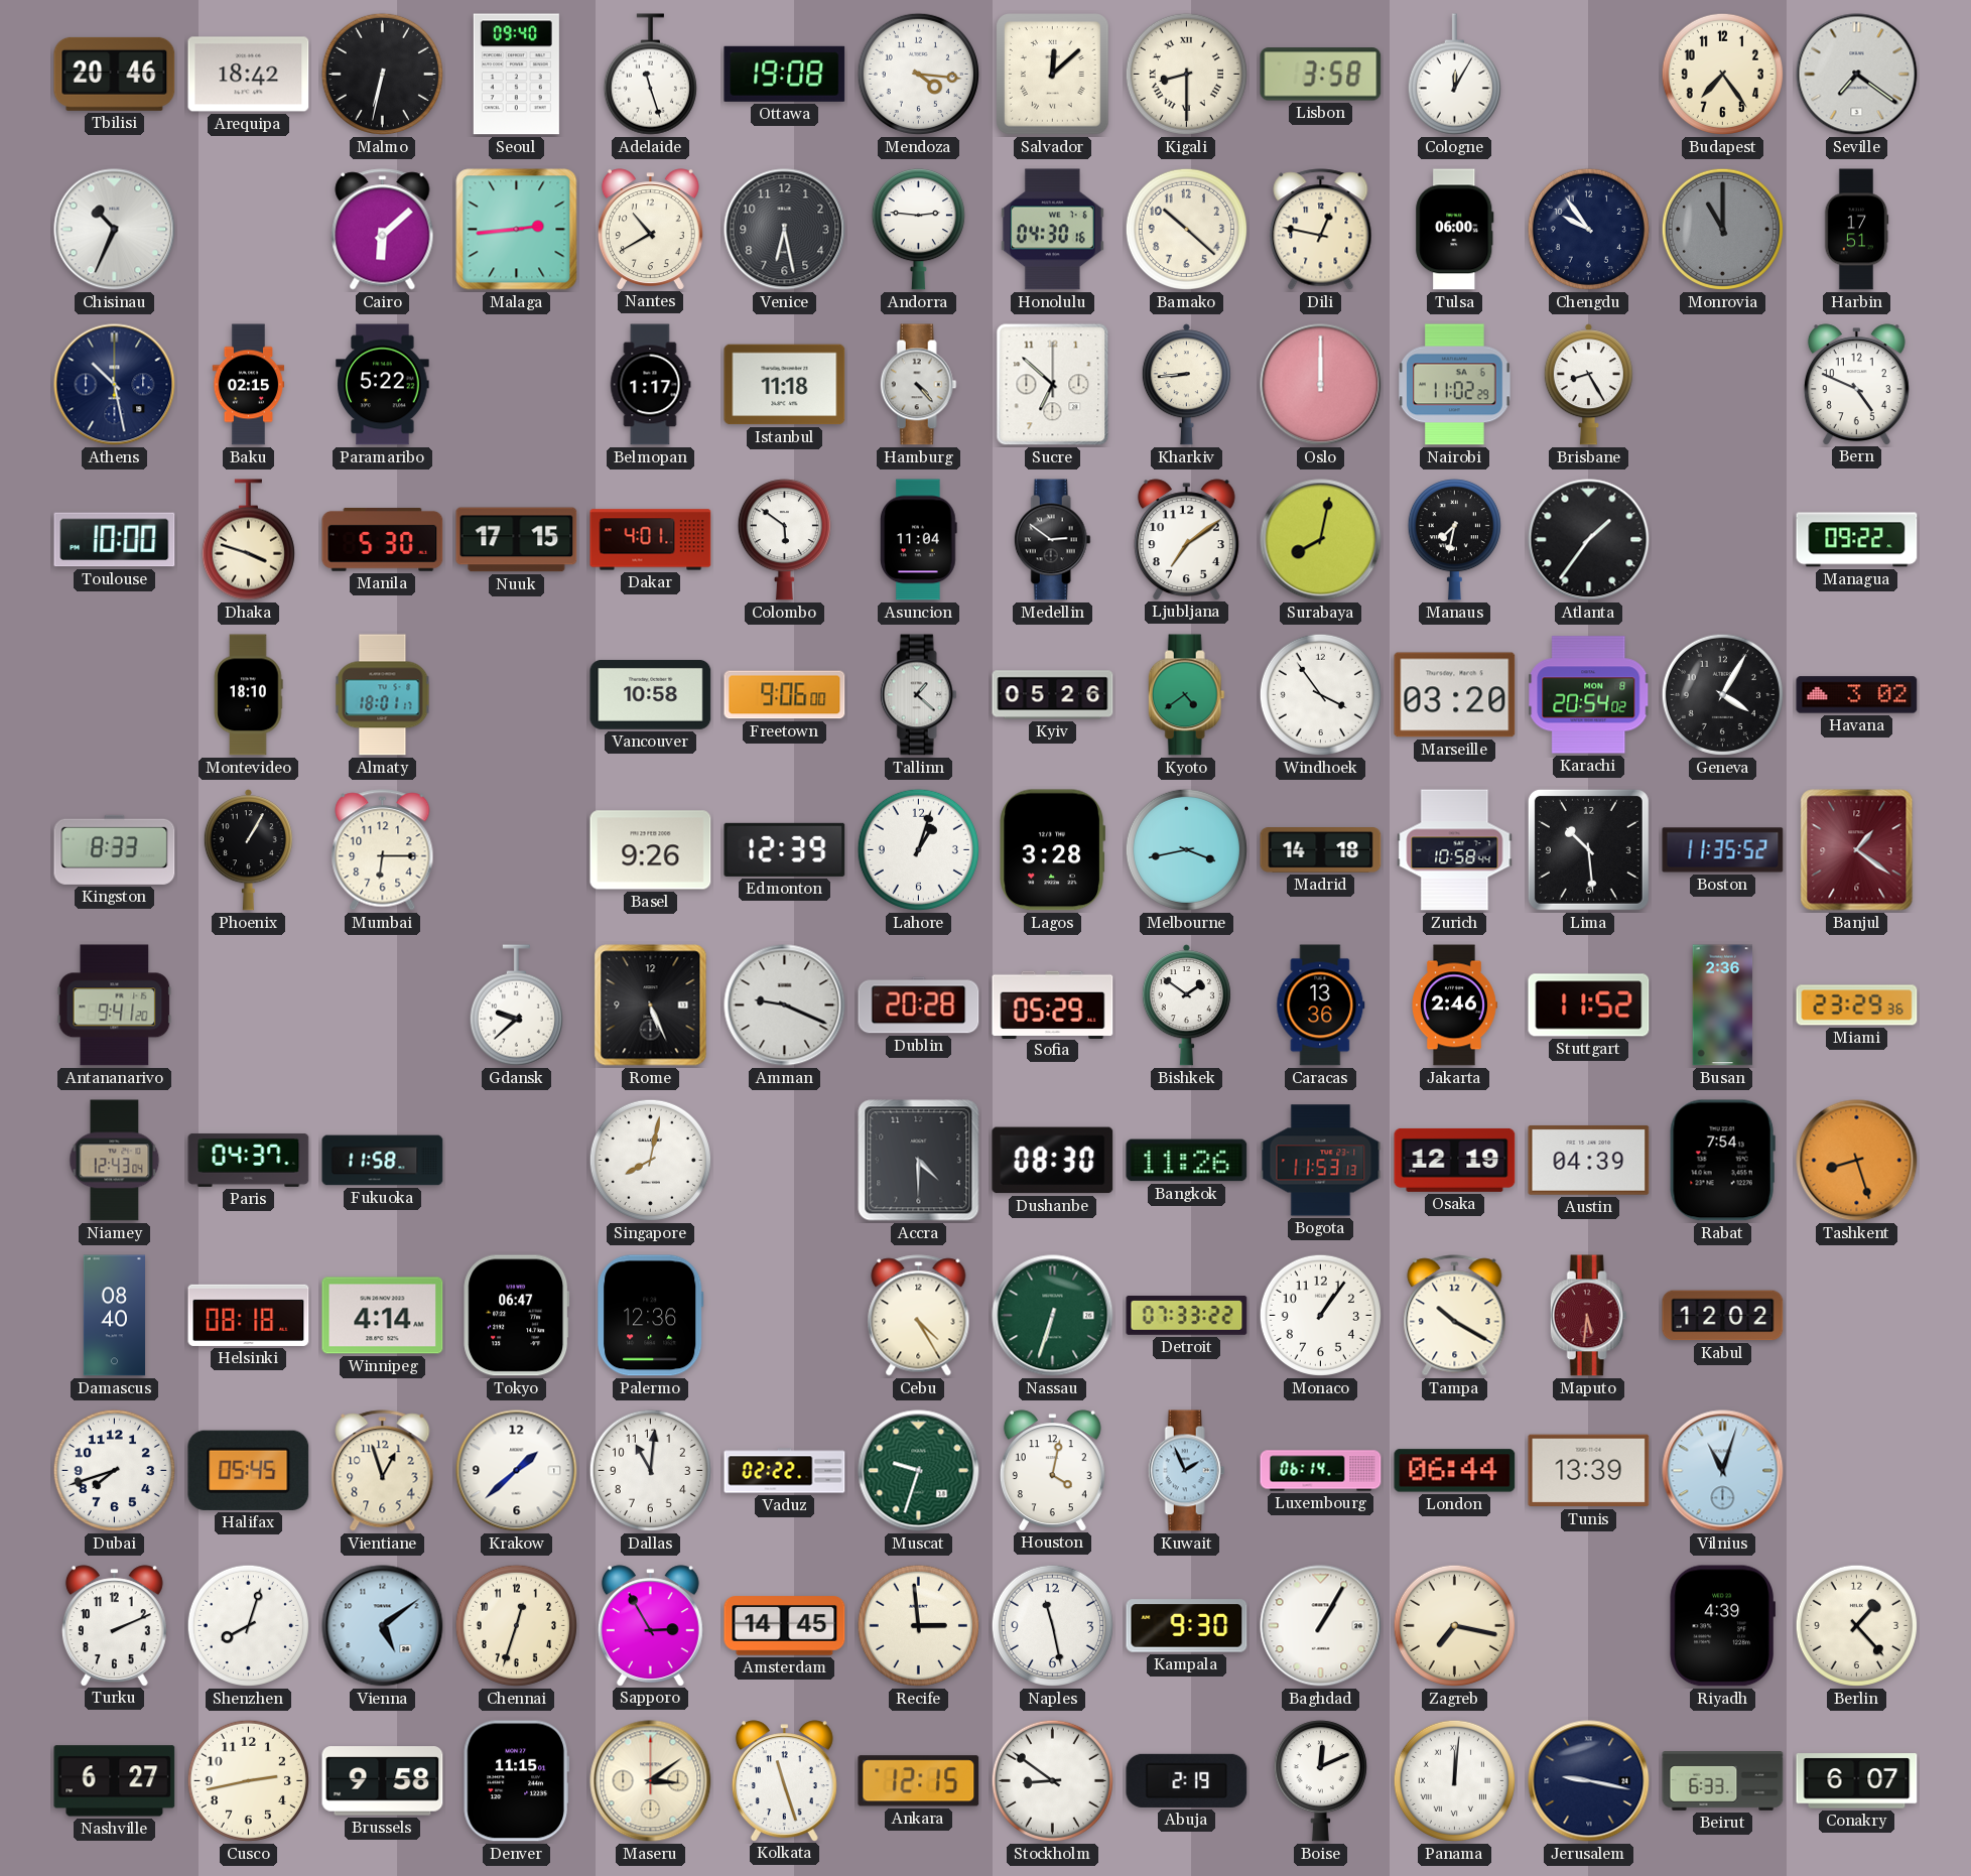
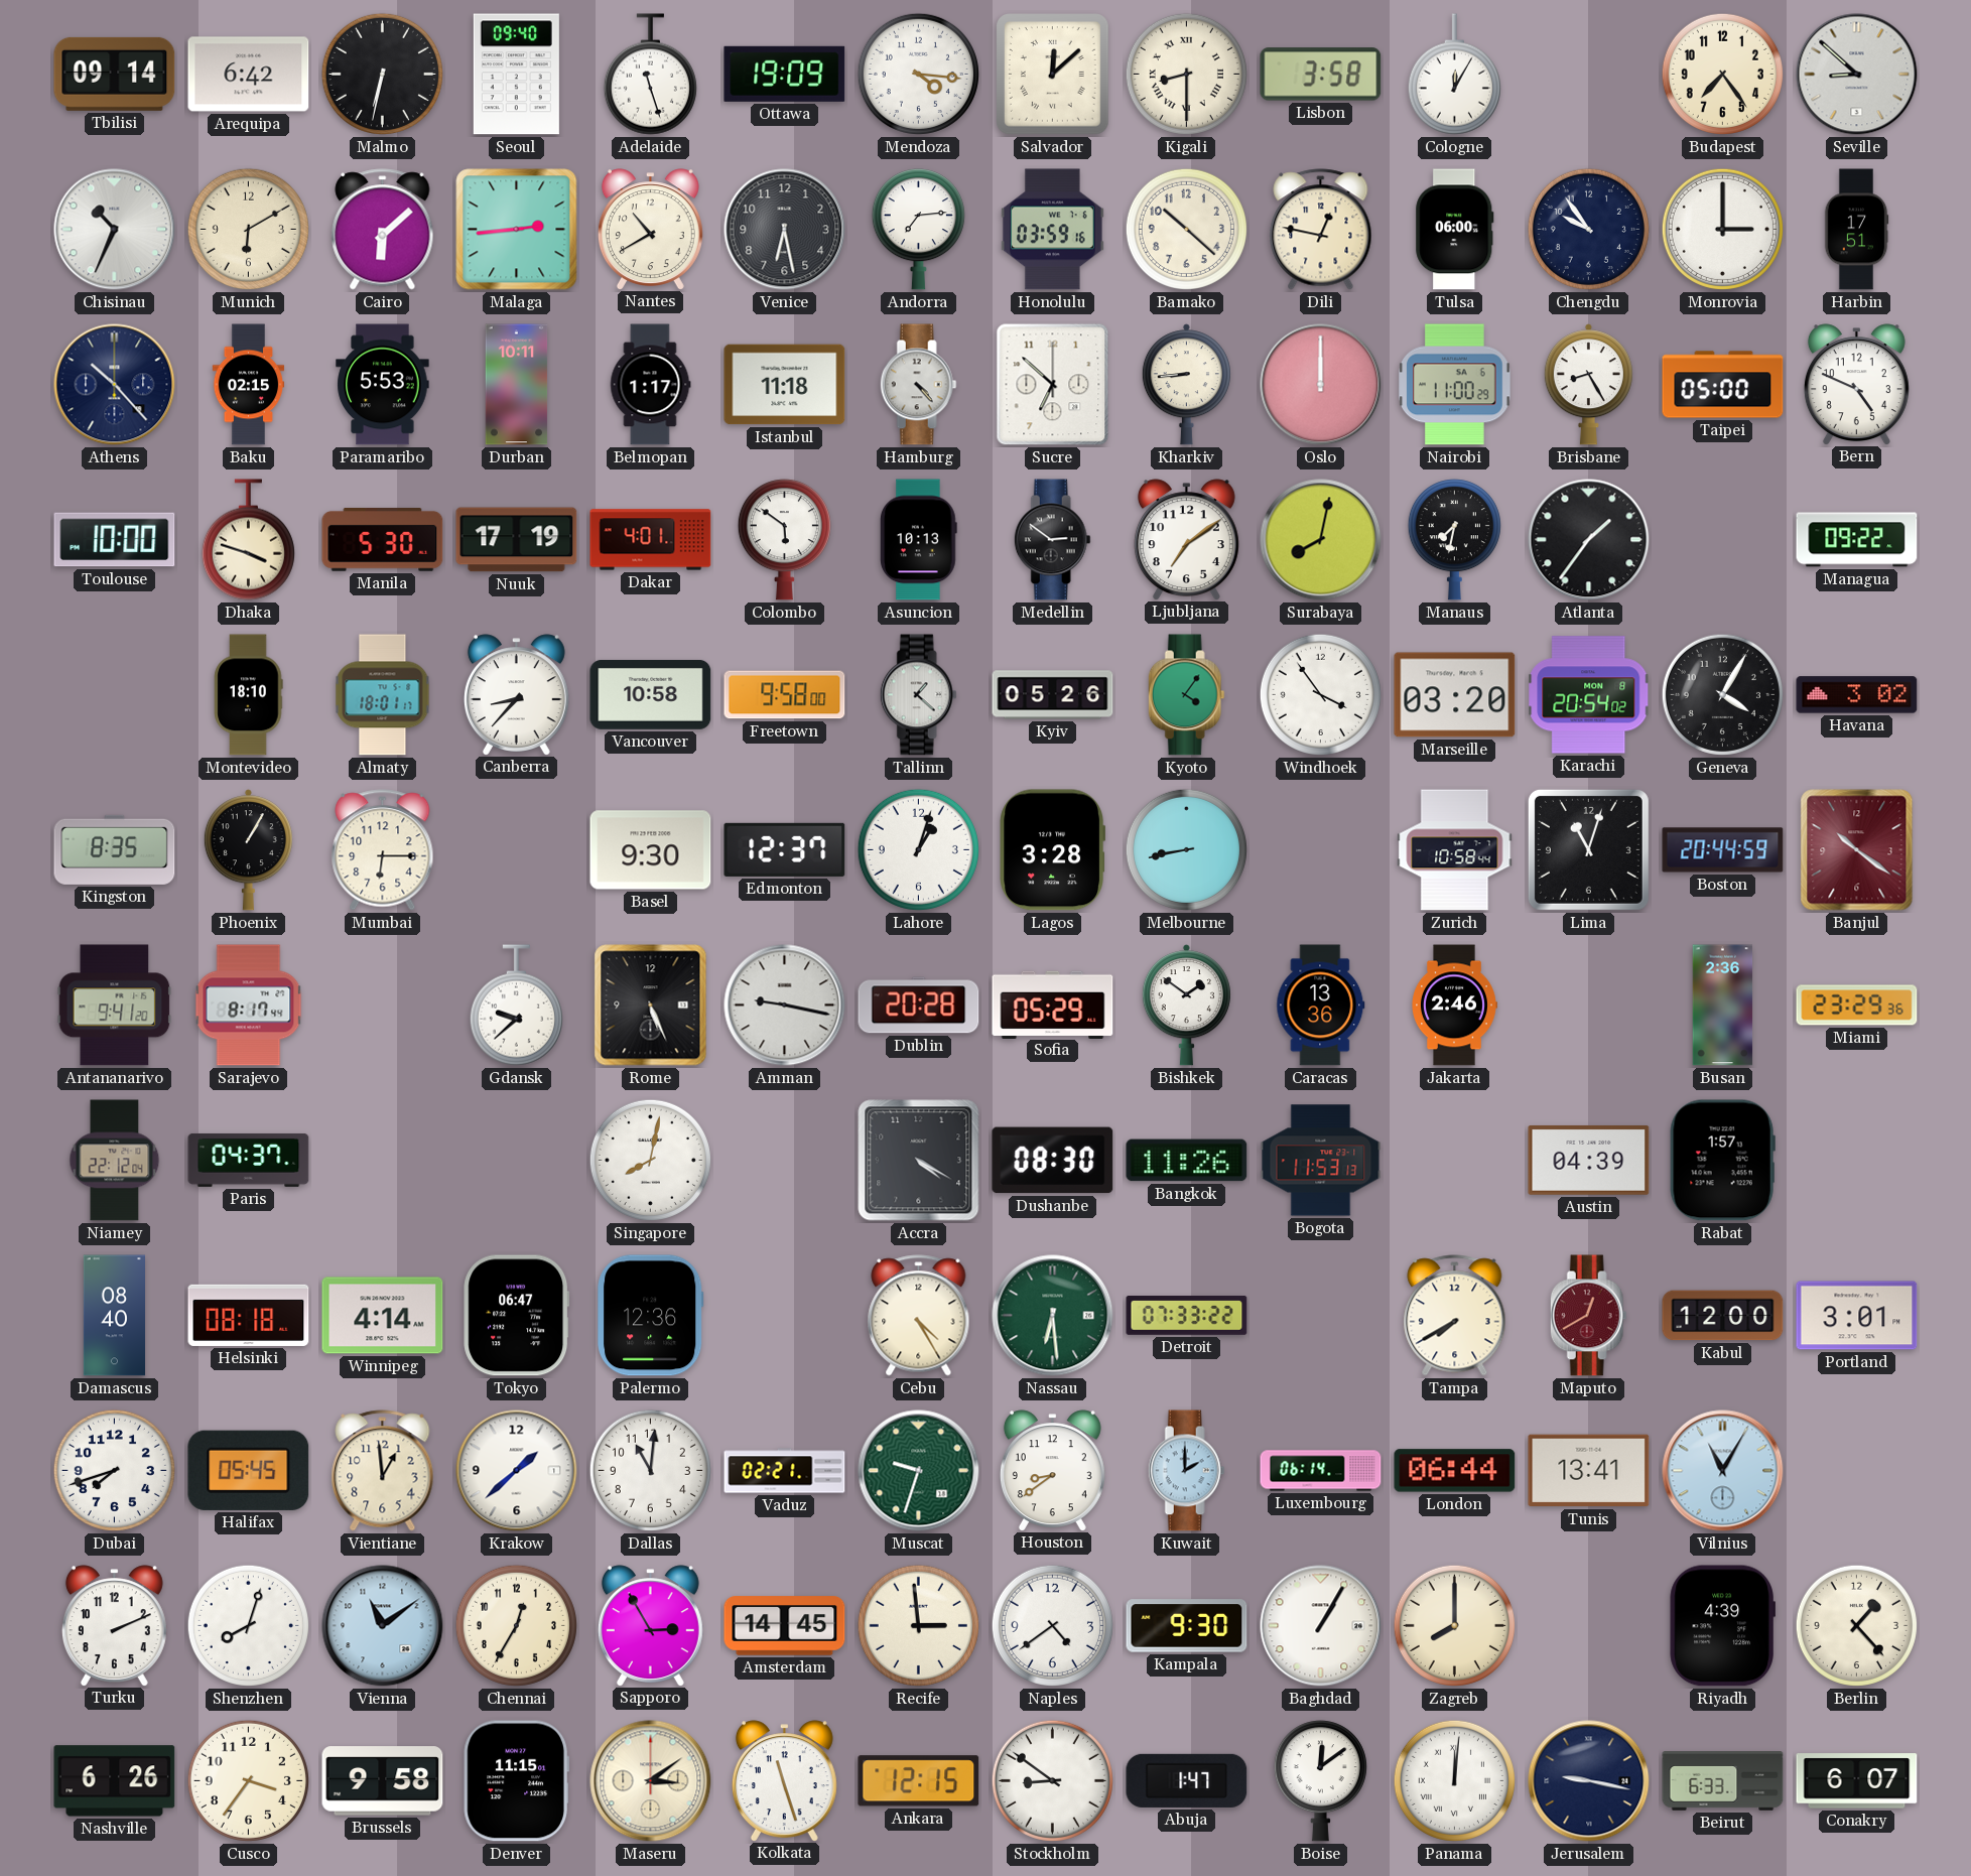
Tbilisi: 20:46 -> 09:14
Arequipa: 18:42 -> 6:42
Ottawa: 19:08 -> 19:09
Seville: 7:21 -> 8:52
Munich: none -> 6:10
Andorra: 2:46 -> 7:14
Honolulu: 04:30 -> 03:59
Monrovia: 11:00 -> 3:00
Monrovia dial: grey -> white
Athens: 10:28 -> 10:23
Paramaribo: 5:22 -> 5:53
Durban: none -> 10:11
Nairobi: 11:02 -> 11:00
Taipei: none -> 05:00
Nuuk: 17:15 -> 17:19
Asuncion: 11:04 -> 10:13
Canberra: none -> 8:37
Freetown: 9:06 -> 9:58
Kyoto: 4:39 -> 4:06
Kingston: 8:33 -> 8:35
Basel: 9:26 -> 9:30
Edmonton: 12:39 -> 12:37
Melbourne: 3:43 -> 8:43
Madrid: 14:18 -> none
Lima: 10:29 -> 11:03
Boston: 11:35 -> 20:44
Banjul: 1:21 -> 10:21
Sarajevo: none -> 8:17
Amman: 9:19 -> 9:17
Stuttgart: 11:52 -> none
Niamey: 12:43 -> 22:12
Fukuoka: 11:58 -> none
Accra: 4:30 -> 4:20
Osaka: 12:19 -> none
Rabat: 7:54 -> 1:57
Tashkent: 8:27 -> none
Nassau: 6:33 -> 6:29
Monaco: 1:06 -> none
Tampa: 10:20 -> 7:40
Maputo: 5:31 -> 12:40
Kabul: 12:02 -> 12:00
Portland: none -> 3:01
Vientiane: 12:57 -> 12:59
Vaduz: 02:22 -> 02:21
Houston: 4:02 -> 8:39
Kuwait: 1:56 -> 2:00
Tunis: 13:39 -> 13:41
Vilnius: 11:03 -> 11:05
Vienna: 5:09 -> 11:09
Chennai: 12:33 -> 12:35
Naples: 11:28 -> 4:39
Zagreb: 7:17 -> 8:00
Nashville: 6:27 -> 6:26
Cusco: 2:43 -> 3:36
Abuja: 2:19 -> 1:47
Boise: 12:11 -> 12:09
